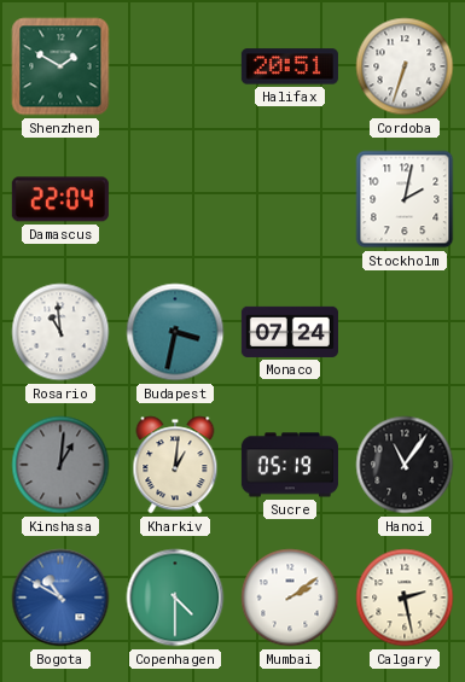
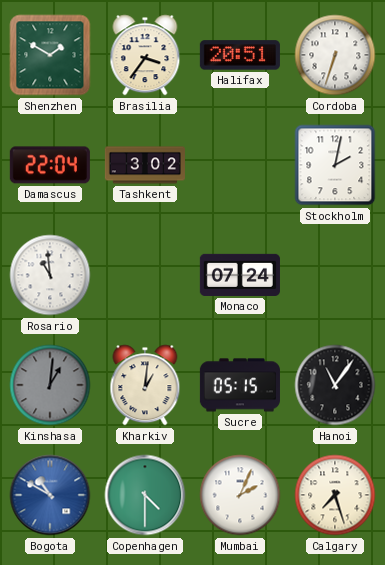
Brasilia: none -> 3:36
Tashkent: none -> 3:02
Budapest: 3:32 -> none
Sucre: 05:19 -> 05:15
Mumbai: 2:09 -> 2:04
Calgary: 2:28 -> 7:27
